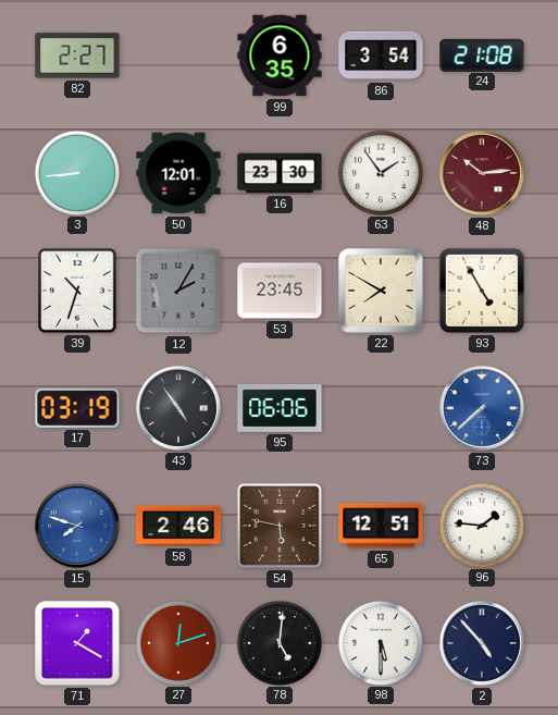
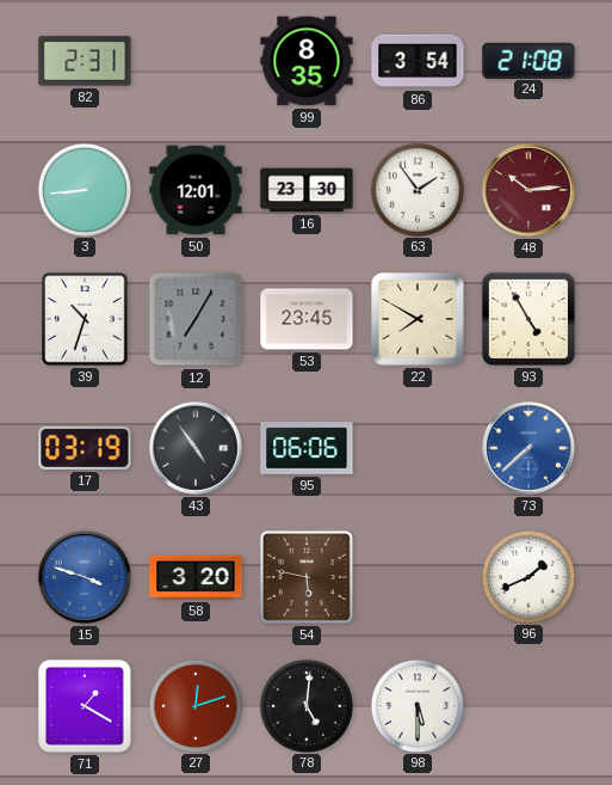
82: 2:27 -> 2:31
99: 6:35 -> 8:35
12: 2:05 -> 7:05
15: 7:48 -> 3:48
58: 2:46 -> 3:20
65: 12:51 -> none
96: 1:46 -> 1:41
2: 4:53 -> none
